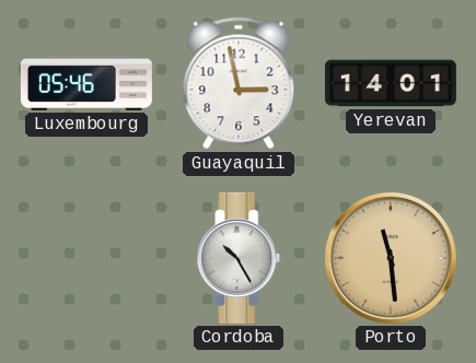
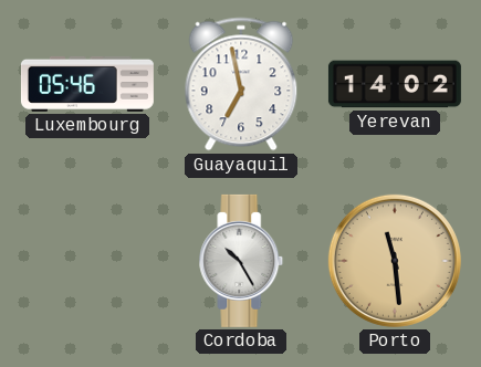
Guayaquil: 2:58 -> 6:58
Yerevan: 14:01 -> 14:02
